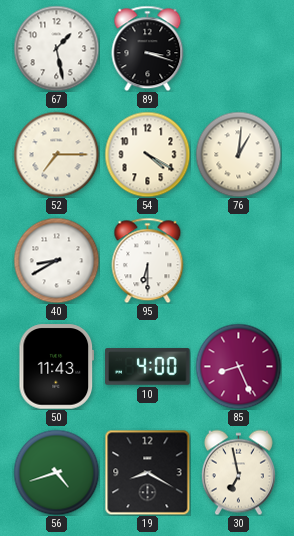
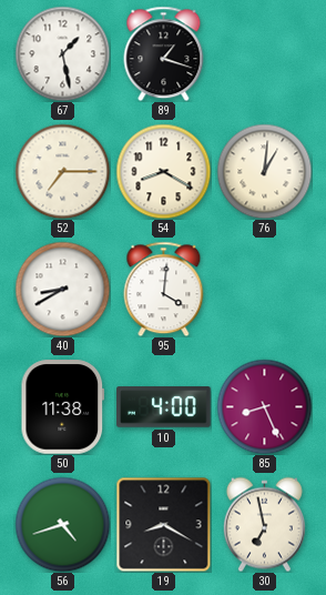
89: 3:18 -> 1:18
54: 4:20 -> 8:20
95: 6:30 -> 4:01
50: 11:43 -> 11:38
